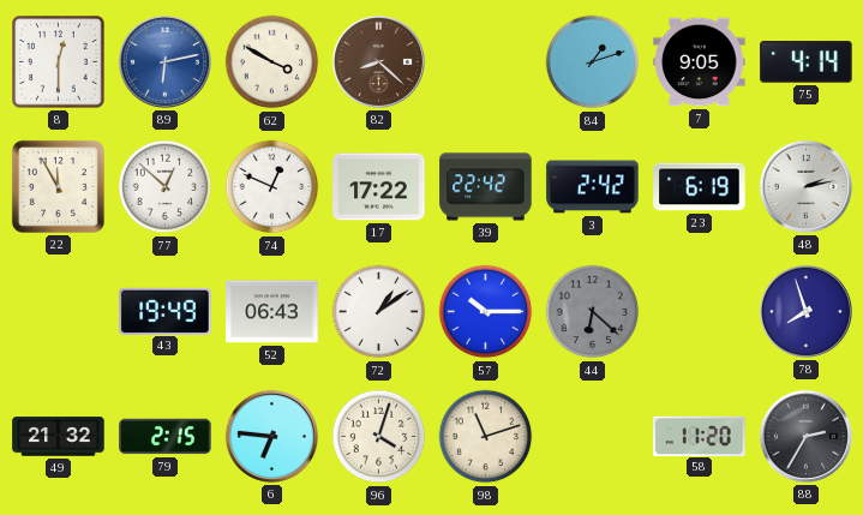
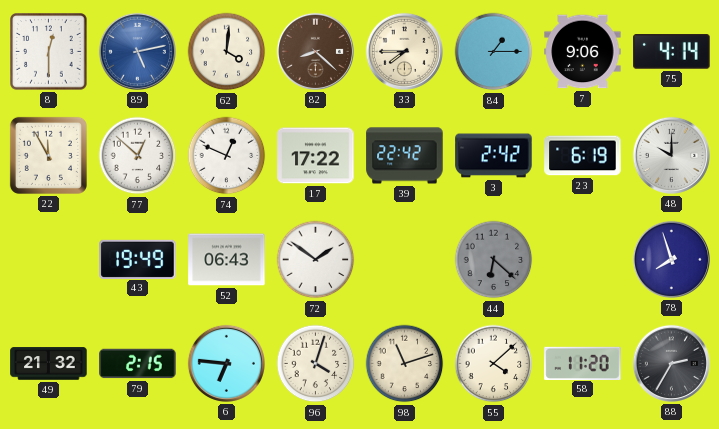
89: 6:13 -> 5:13
62: 3:50 -> 4:01
33: none -> 7:45
84: 1:12 -> 1:15
7: 9:05 -> 9:06
48: 2:13 -> 10:00
72: 1:09 -> 1:51
57: 10:15 -> none
55: none -> 4:08
